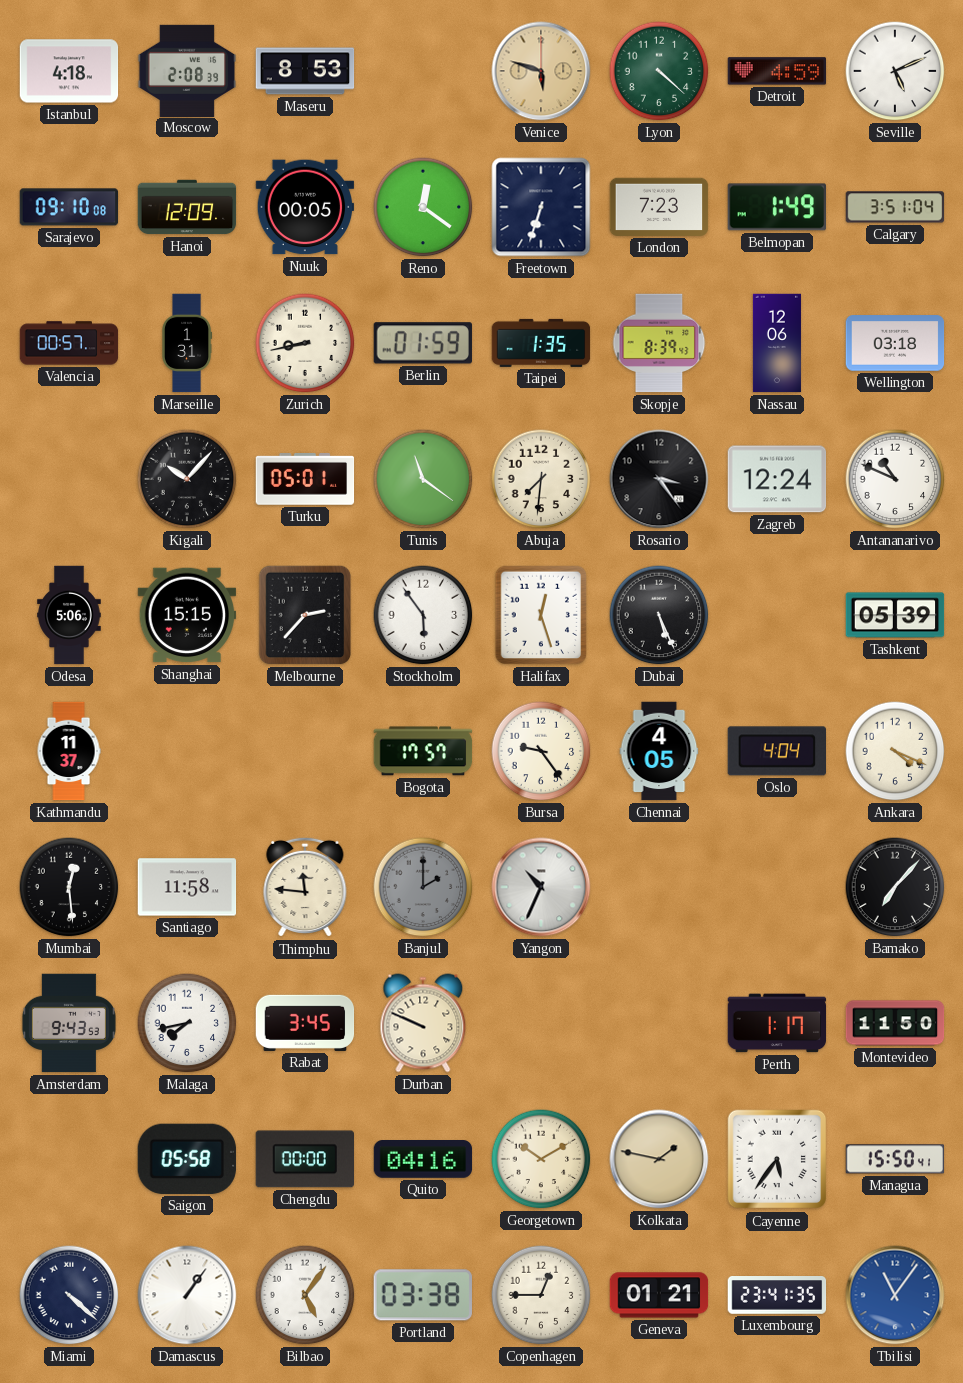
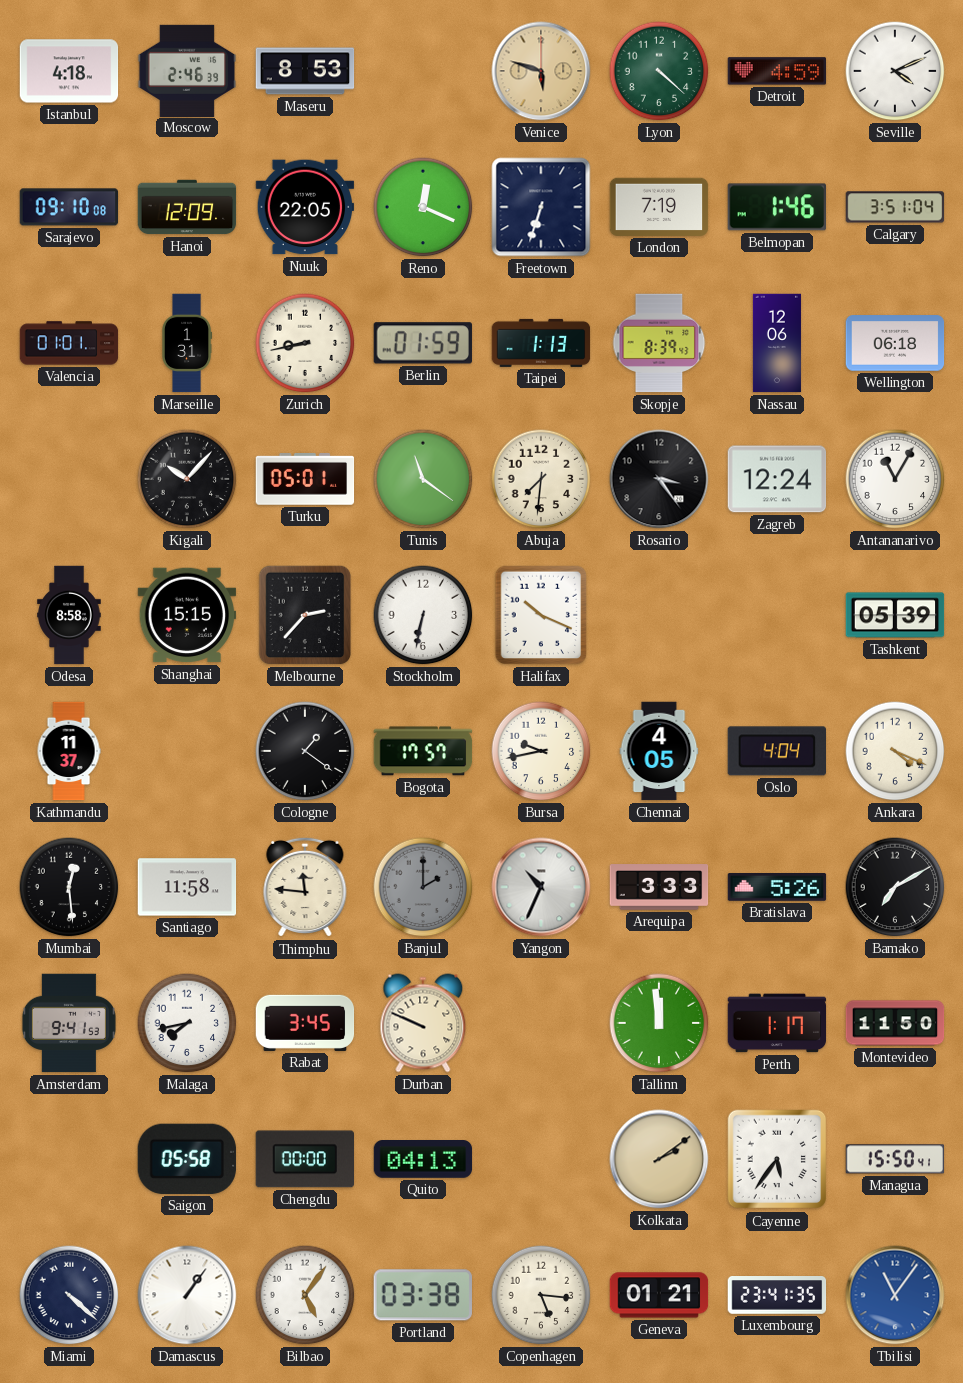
Moscow: 2:08 -> 2:46
Seville: 5:11 -> 4:11
Nuuk: 00:05 -> 22:05
Reno: 12:21 -> 12:19
London: 7:23 -> 7:19
Belmopan: 1:49 -> 1:46
Valencia: 00:57 -> 01:01
Taipei: 1:35 -> 1:13
Wellington: 03:18 -> 06:18
Antananarivo: 10:49 -> 11:05
Odesa: 5:06 -> 8:58
Stockholm: 5:54 -> 6:32
Halifax: 12:27 -> 10:19
Dubai: 5:26 -> none
Cologne: none -> 1:21
Bursa: 9:24 -> 9:43
Arequipa: none -> 3:33
Bratislava: none -> 5:26
Bamako: 7:07 -> 7:10
Amsterdam: 9:43 -> 9:41
Tallinn: none -> 11:59
Quito: 04:16 -> 04:13
Georgetown: 10:10 -> none
Kolkata: 1:47 -> 2:09
Copenhagen: 12:45 -> 5:16
